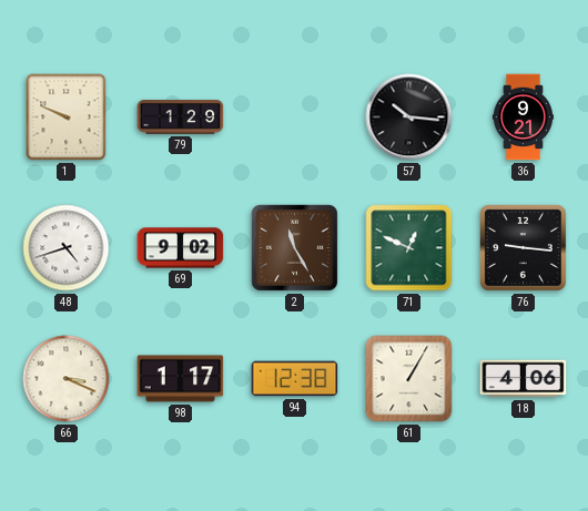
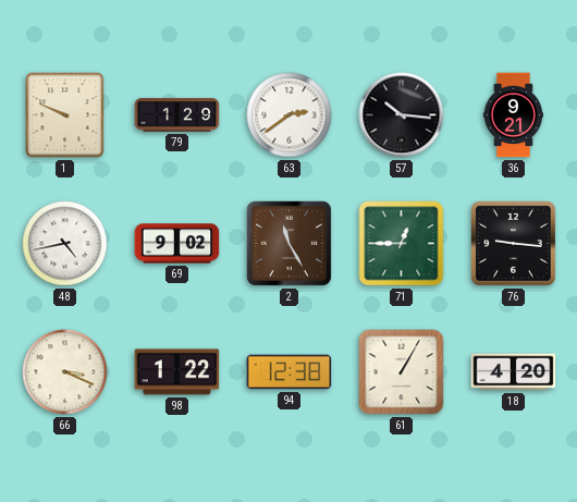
63: none -> 2:39
48: 4:42 -> 4:43
71: 12:49 -> 12:45
98: 1:17 -> 1:22
18: 4:06 -> 4:20
